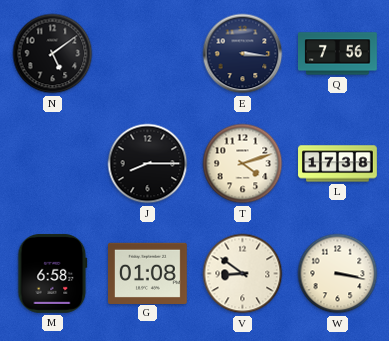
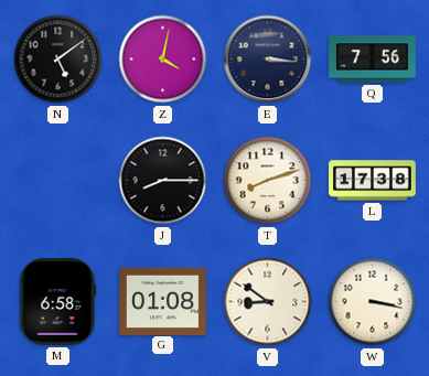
Z: none -> 4:02
T: 4:12 -> 8:12
